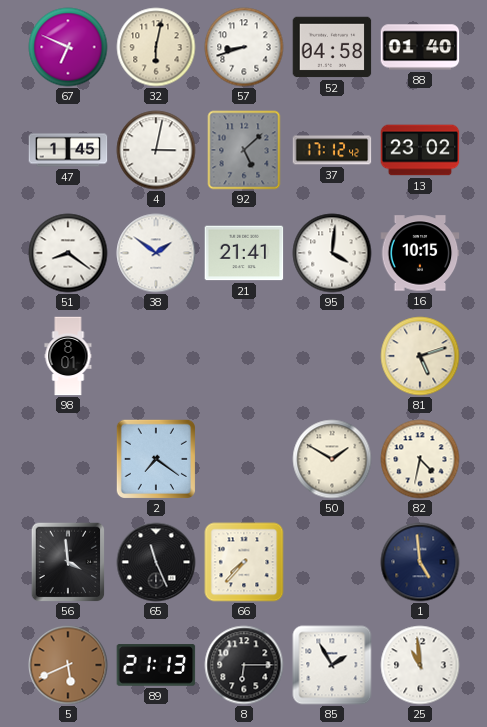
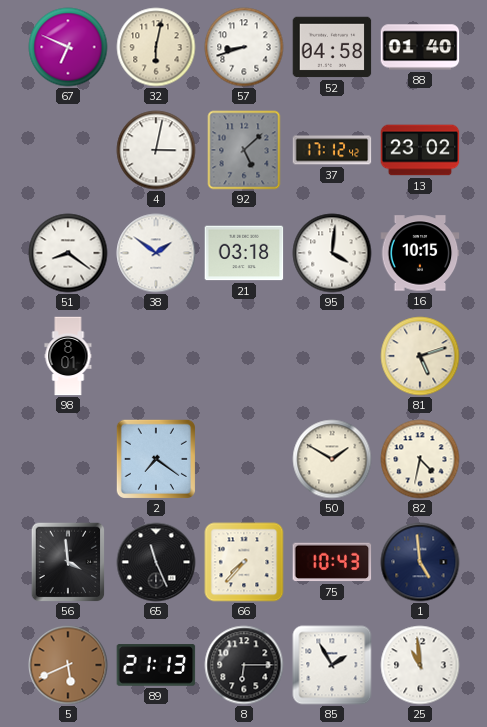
47: 1:45 -> none
21: 21:41 -> 03:18
75: none -> 10:43
